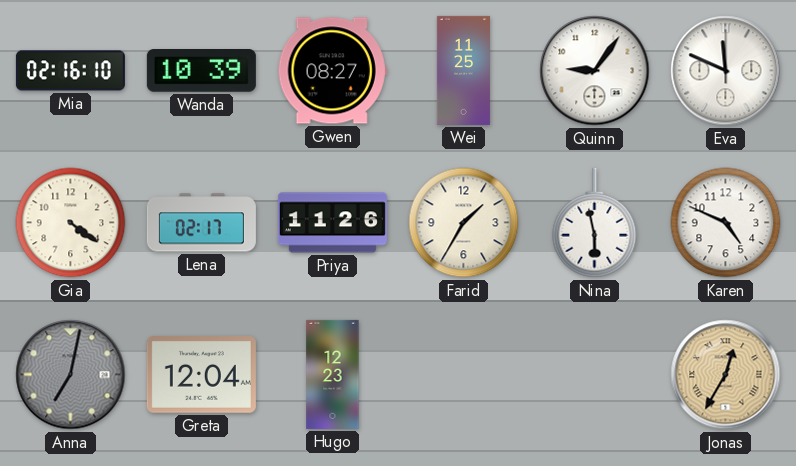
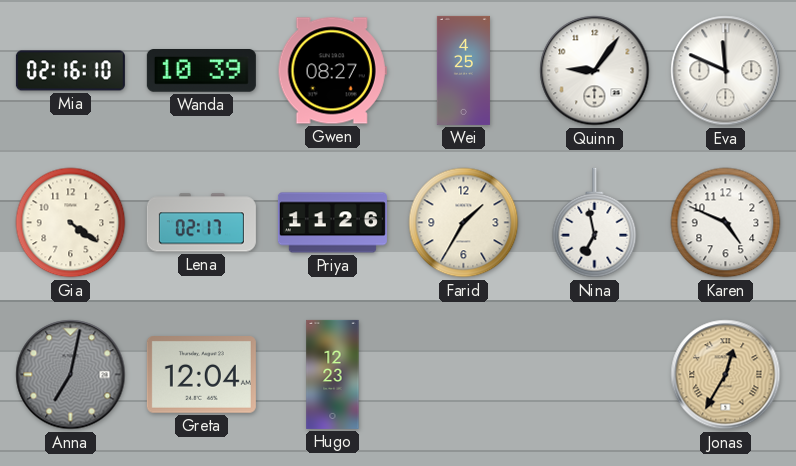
Wei: 11:25 -> 4:25
Nina: 5:58 -> 6:58
